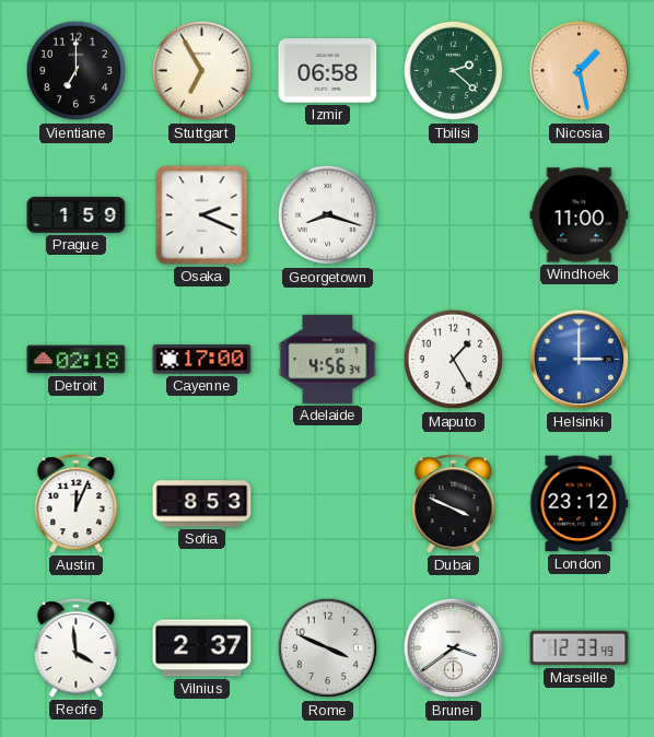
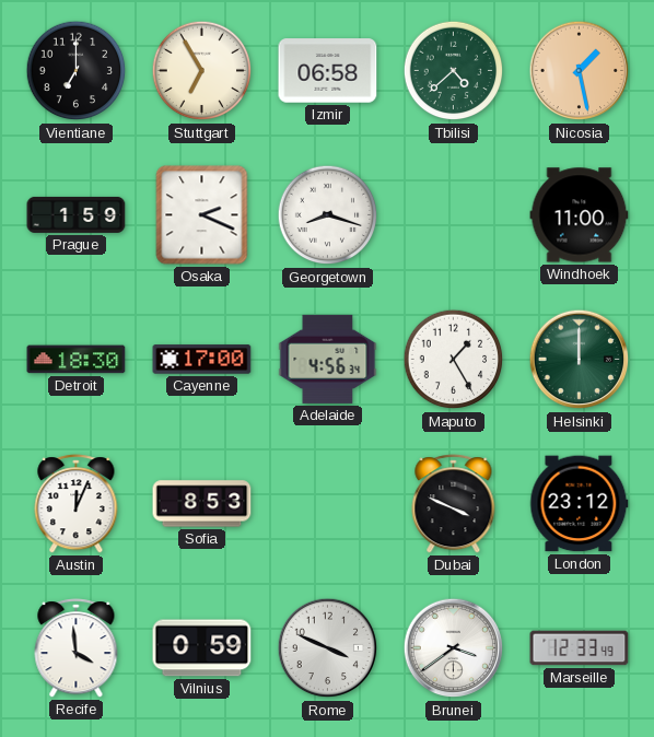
Tbilisi: 2:22 -> 4:38
Detroit: 02:18 -> 18:30
Helsinki: 3:00 -> 12:00
Helsinki dial: blue -> green
Vilnius: 2:37 -> 0:59
